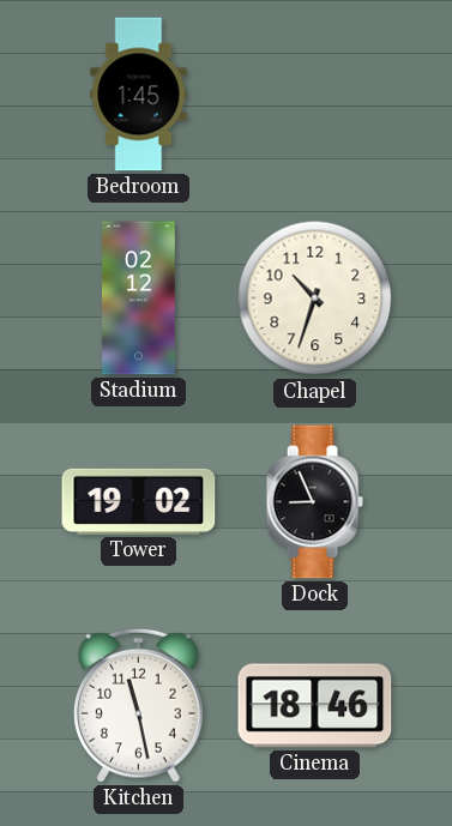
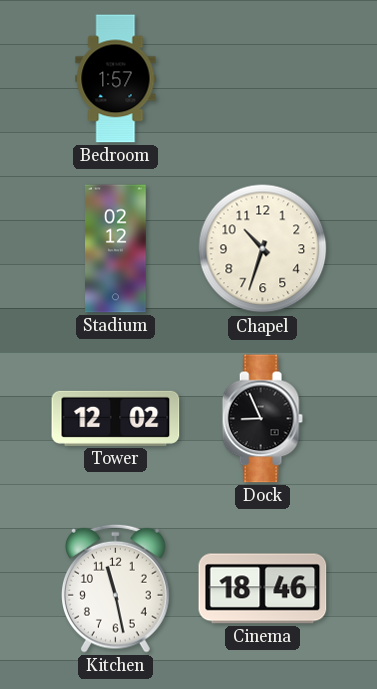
Bedroom: 1:45 -> 1:57
Tower: 19:02 -> 12:02
